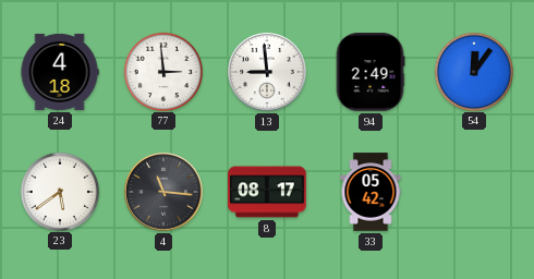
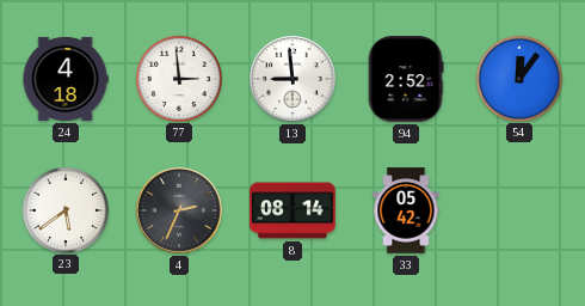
94: 2:49 -> 2:52
4: 11:16 -> 2:34
8: 08:17 -> 08:14
